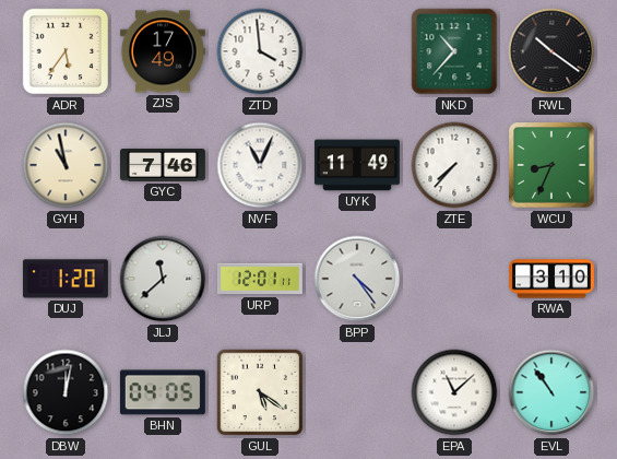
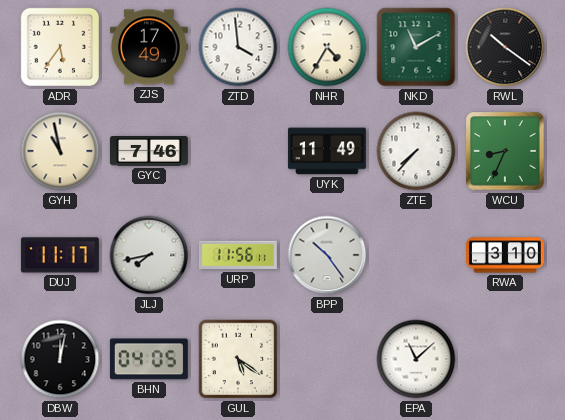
NHR: none -> 4:35
NKD: 10:37 -> 11:10
NVF: 11:04 -> none
DUJ: 1:20 -> 11:17
JLJ: 11:38 -> 7:43
URP: 12:01 -> 11:56
BPP: 4:24 -> 10:24
EVL: 10:54 -> none
